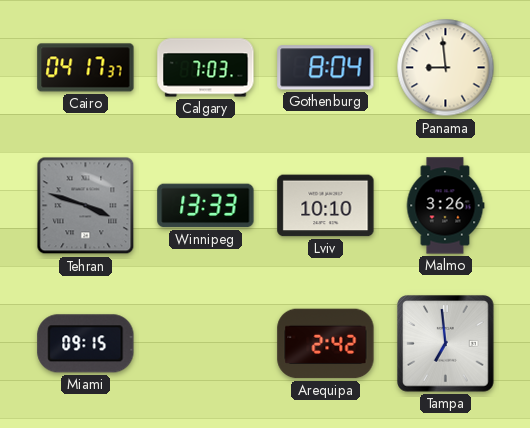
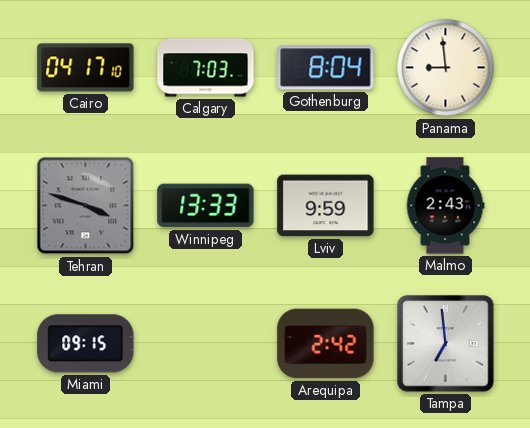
Cairo: 04:17:37 -> 04:17:10
Lviv: 10:10 -> 9:59
Malmo: 3:26 -> 2:43
